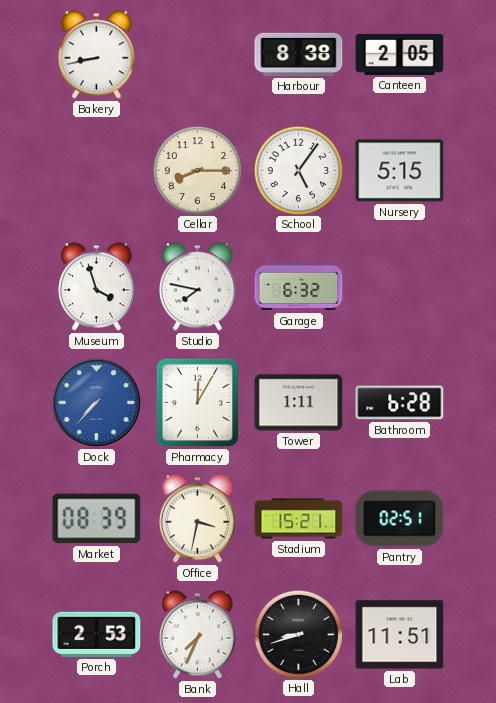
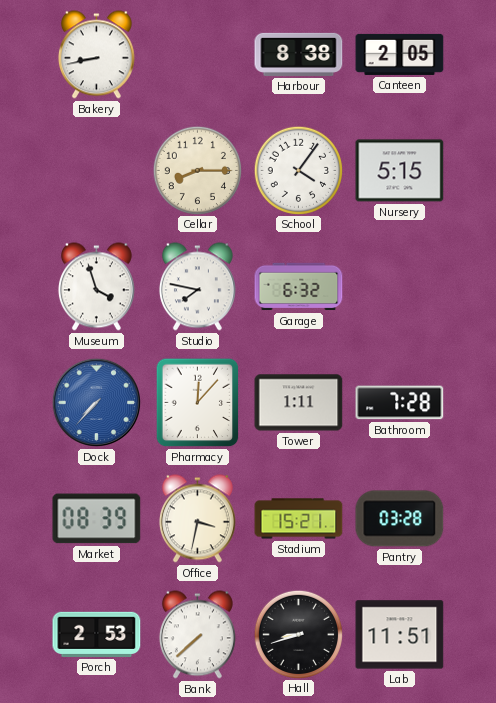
School: 5:06 -> 4:06
Pharmacy: 12:05 -> 12:07
Bathroom: 6:28 -> 7:28
Pantry: 02:51 -> 03:28
Bank: 7:34 -> 7:38
